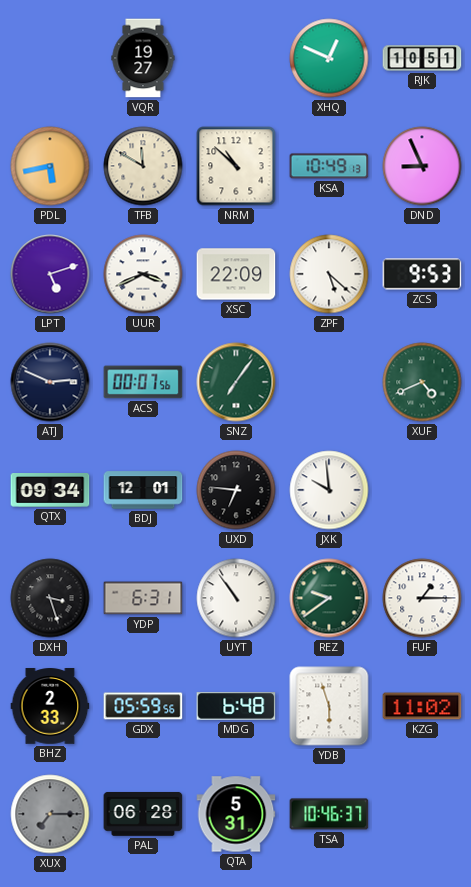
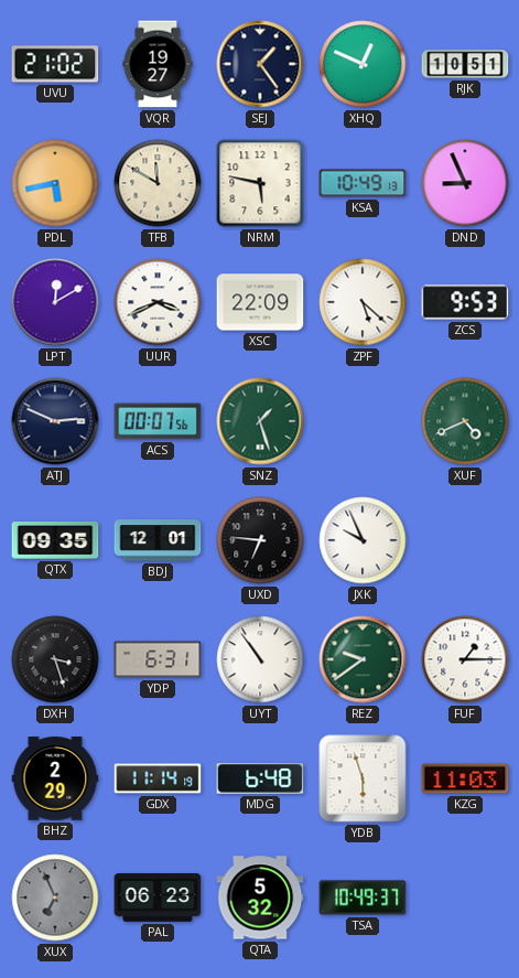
UVU: none -> 21:02
SEJ: none -> 1:24
NRM: 10:52 -> 5:47
LPT: 5:12 -> 12:10
SNZ: 7:06 -> 1:27
QTX: 09:34 -> 09:35
JXK: 9:59 -> 9:56
BHZ: 2:33 -> 2:29
GDX: 05:59 -> 11:14
KZG: 11:02 -> 11:03
XUX: 7:15 -> 6:56
PAL: 06:28 -> 06:23
QTA: 5:31 -> 5:32
TSA: 10:46 -> 10:49
